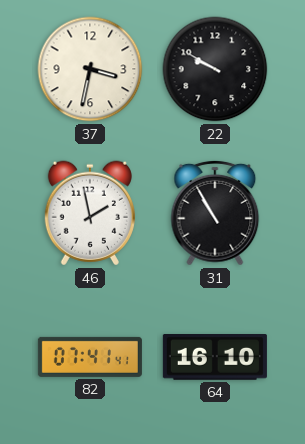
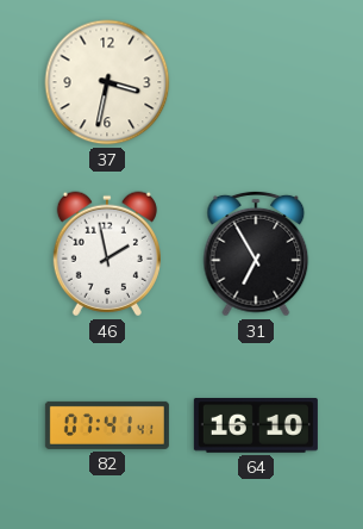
22: 9:50 -> none
31: 10:55 -> 6:55
